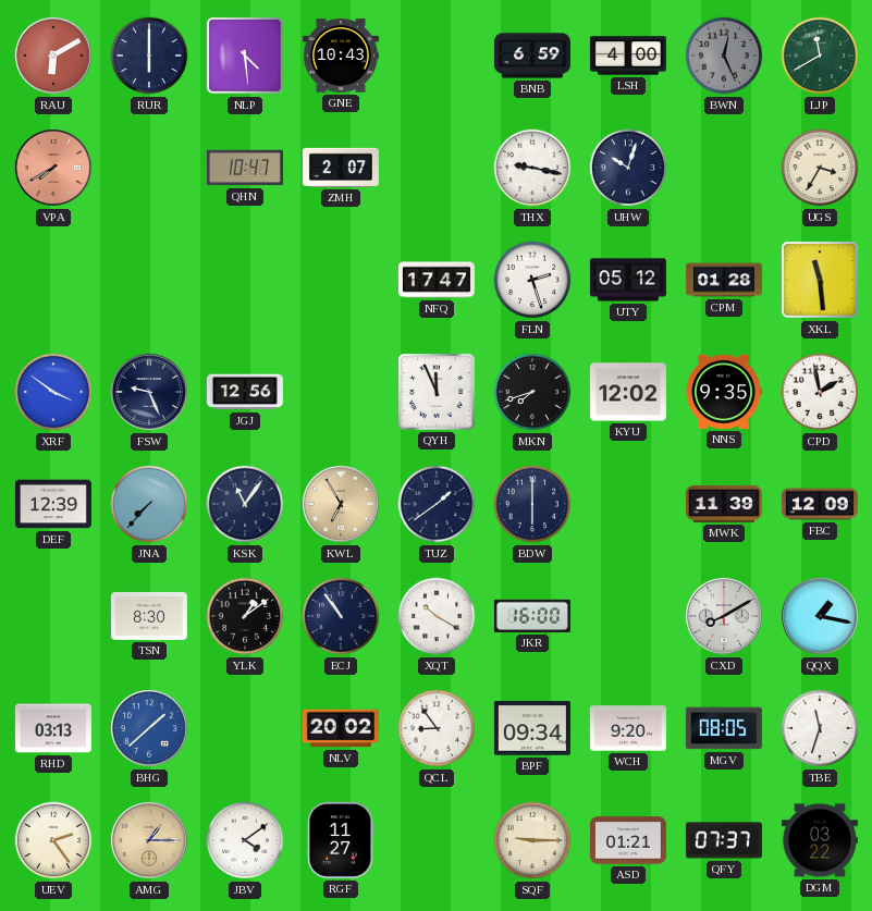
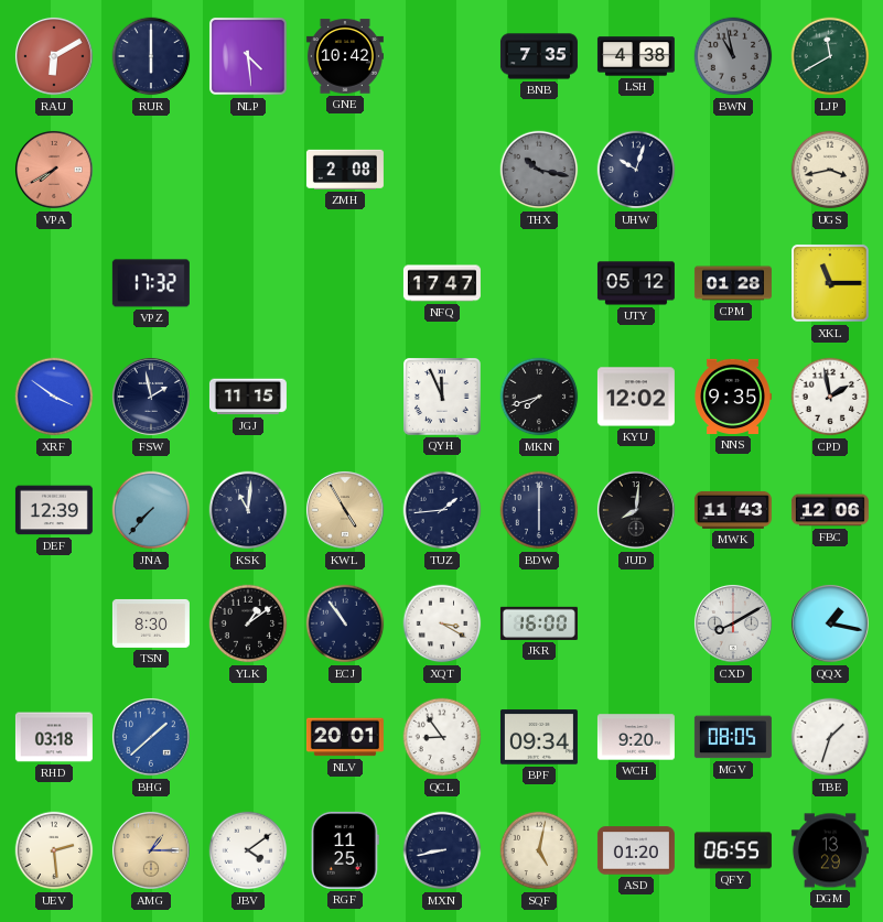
GNE: 10:43 -> 10:42
BNB: 6:59 -> 7:35
LSH: 4:00 -> 4:38
BWN: 12:26 -> 10:58
QHN: 10:47 -> none
ZMH: 2:07 -> 2:08
THX: 9:17 -> 10:17
THX dial: white -> grey
UGS: 3:35 -> 3:43
VPZ: none -> 17:32
FLN: 2:27 -> none
XKL: 11:29 -> 11:15
FSW: 9:26 -> 1:58
JGJ: 12:56 -> 11:15
KSK: 11:06 -> 11:01
KWL: 6:55 -> 4:55
TUZ: 1:39 -> 1:44
JUD: none -> 8:01
MWK: 11:39 -> 11:43
FBC: 12:09 -> 12:06
XQT: 10:20 -> 3:20
RHD: 03:13 -> 03:18
NLV: 20:02 -> 20:01
TBE: 11:33 -> 1:33
UEV: 2:24 -> 2:29
RGF: 11:27 -> 11:25
MXN: none -> 8:43
SQF: 9:15 -> 5:02
ASD: 01:21 -> 01:20
QFY: 07:37 -> 06:55
DGM: 03:22 -> 13:29
